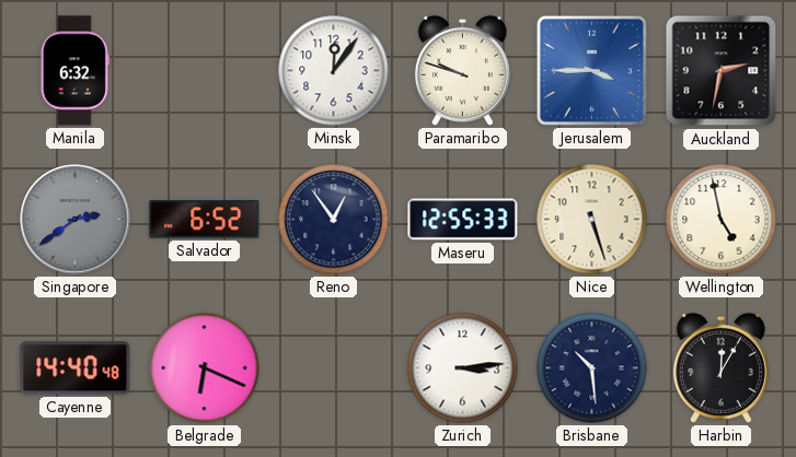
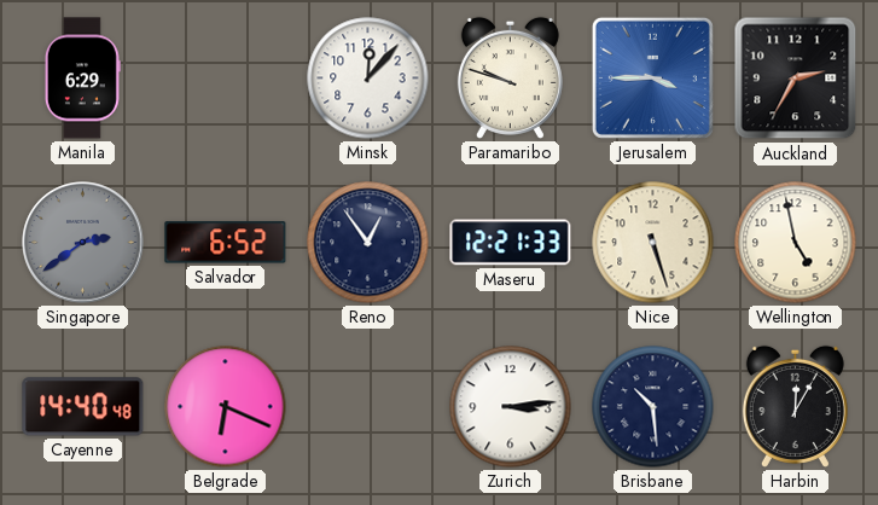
Manila: 6:32 -> 6:29
Minsk: 12:06 -> 12:07
Auckland: 2:32 -> 2:35
Maseru: 12:55 -> 12:21
